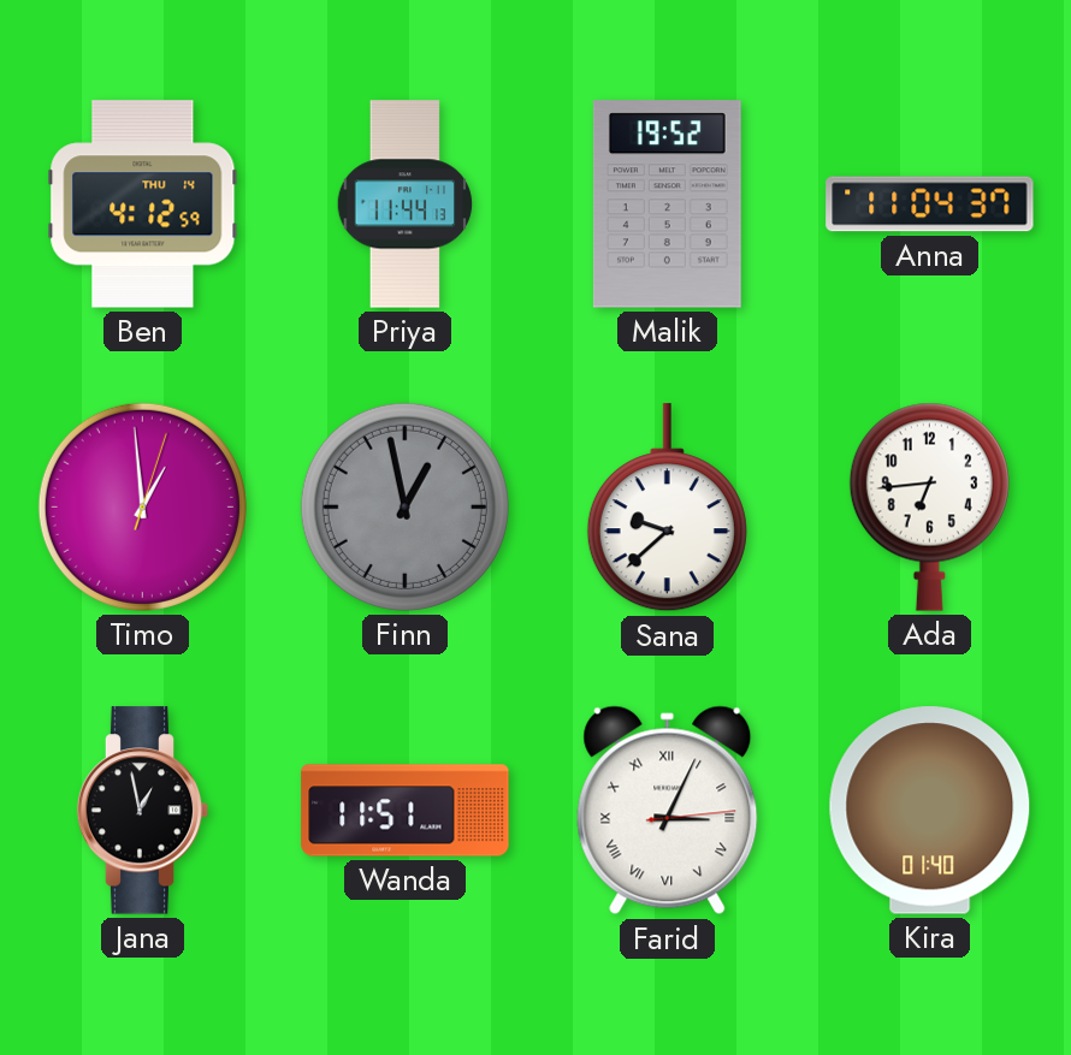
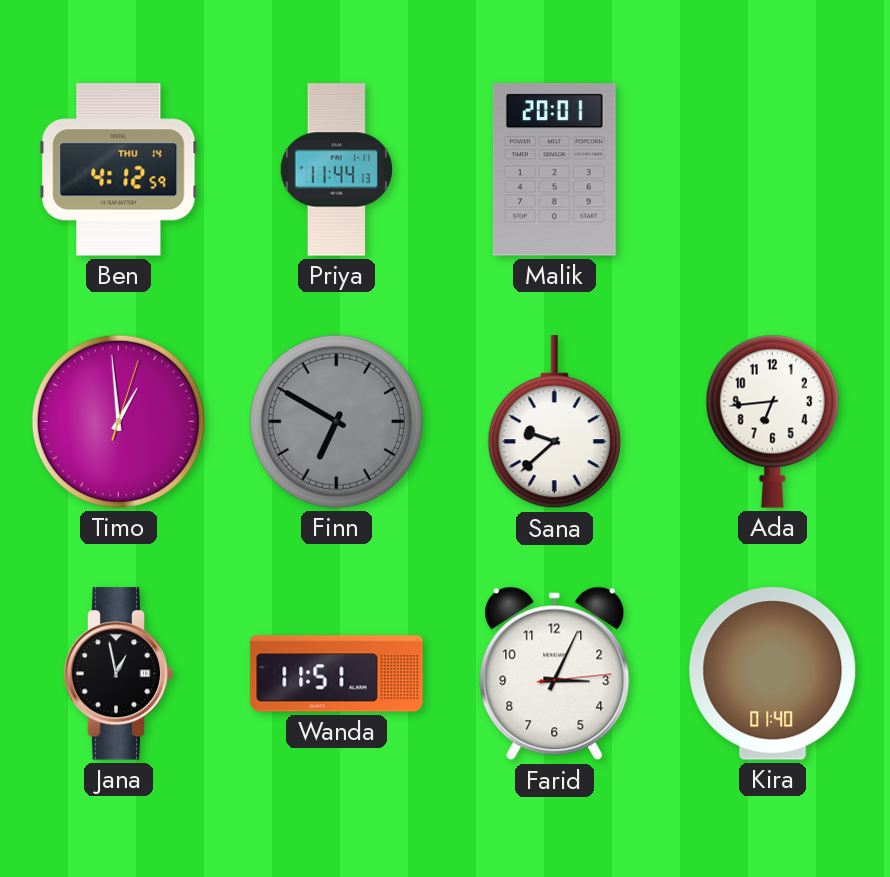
Malik: 19:52 -> 20:01
Anna: 11:04 -> none
Finn: 12:58 -> 6:50
Farid numerals: Roman -> Arabic
